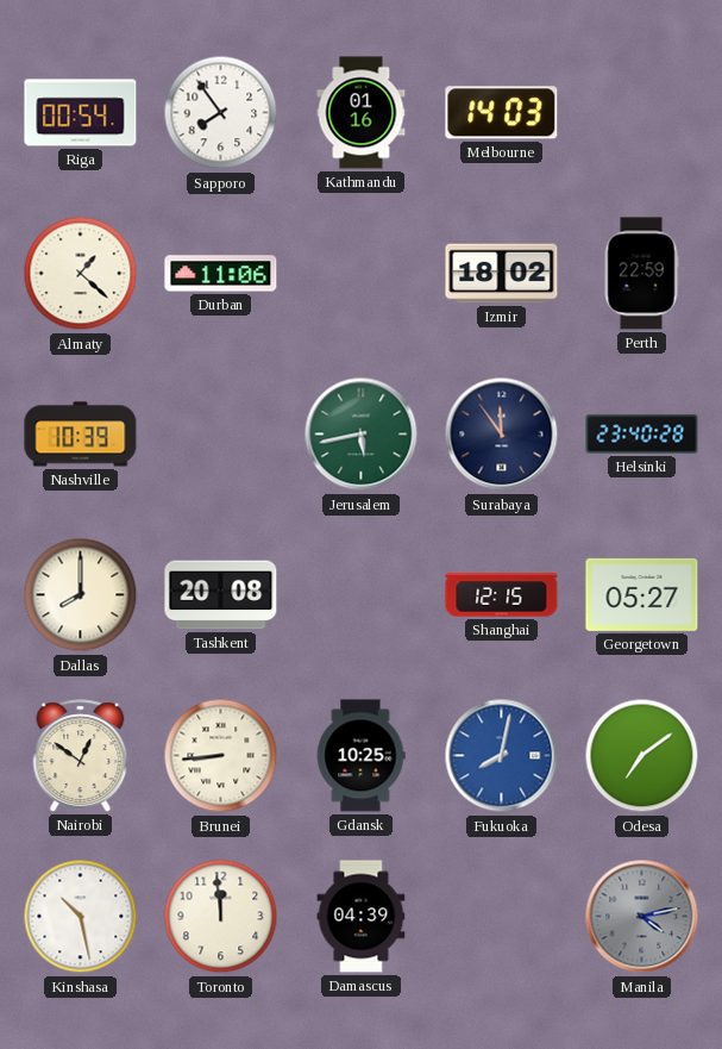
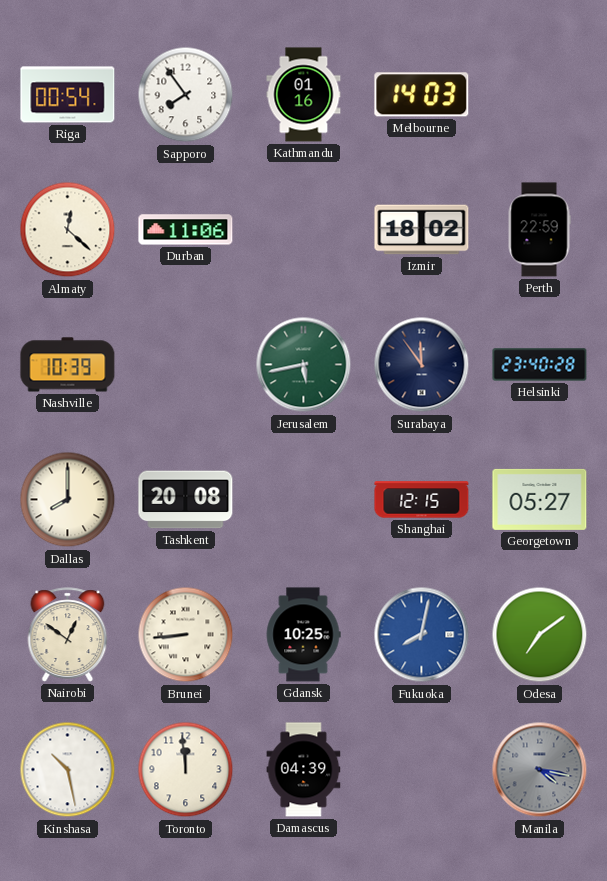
Almaty: 1:22 -> 12:22
Manila: 4:13 -> 4:17
